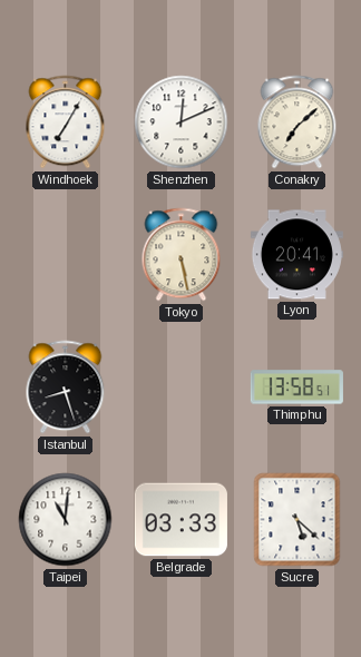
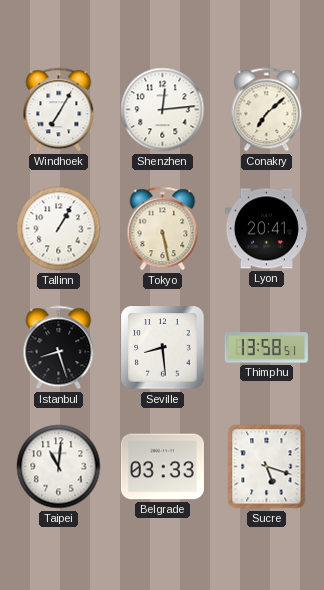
Shenzhen: 12:11 -> 12:14
Tallinn: none -> 1:05
Seville: none -> 8:29
Sucre: 5:22 -> 5:18
